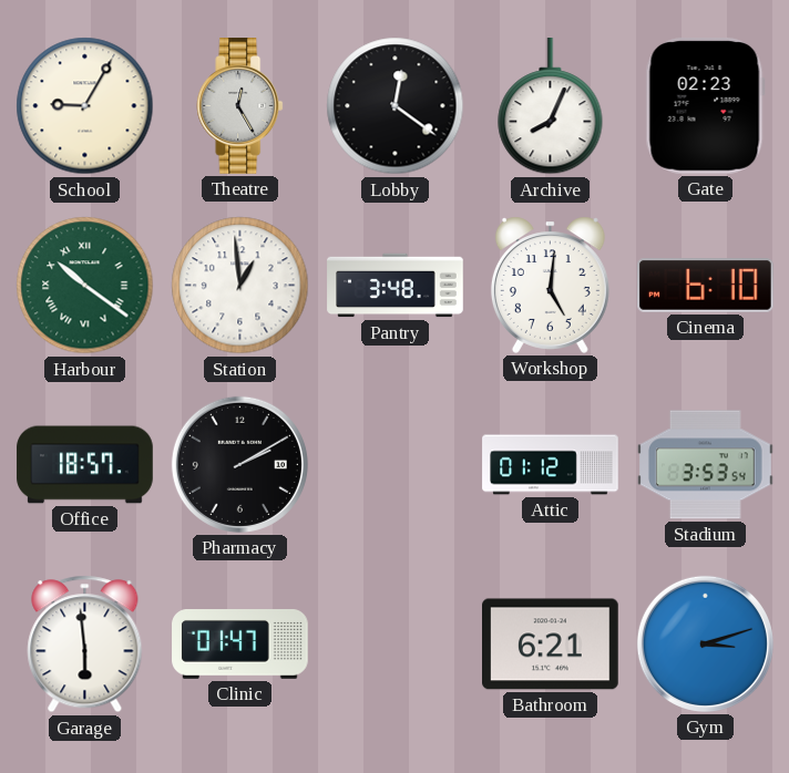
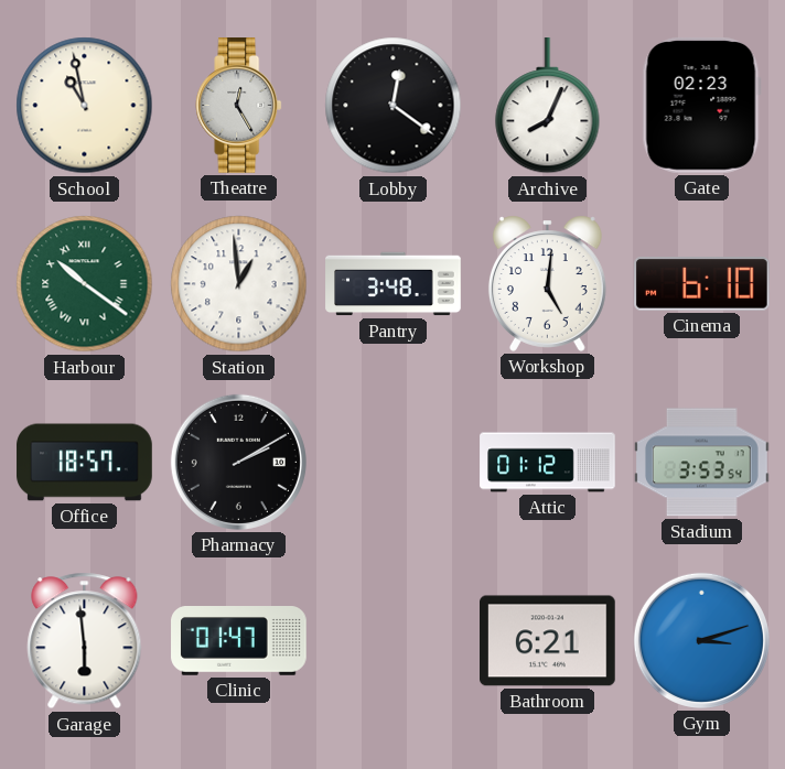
School: 9:05 -> 10:58
